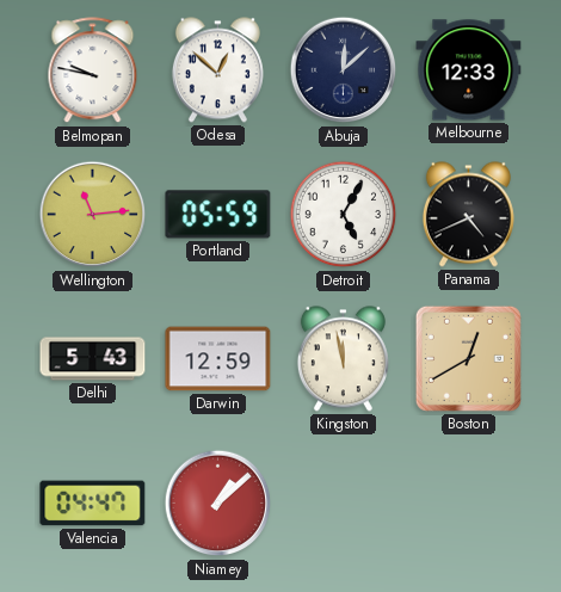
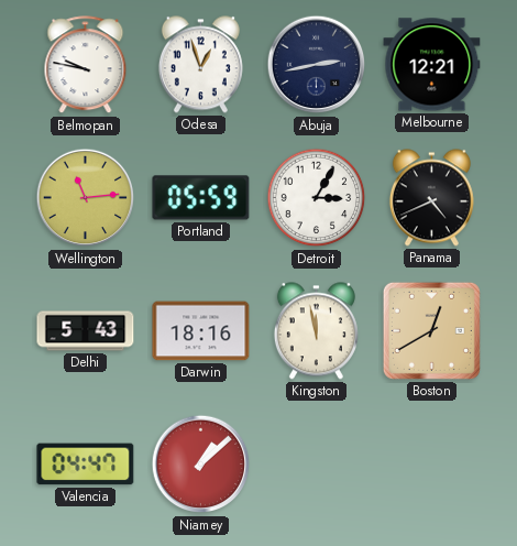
Odesa: 12:52 -> 12:57
Abuja: 12:08 -> 2:43
Melbourne: 12:33 -> 12:21
Detroit: 5:05 -> 3:05
Darwin: 12:59 -> 18:16
